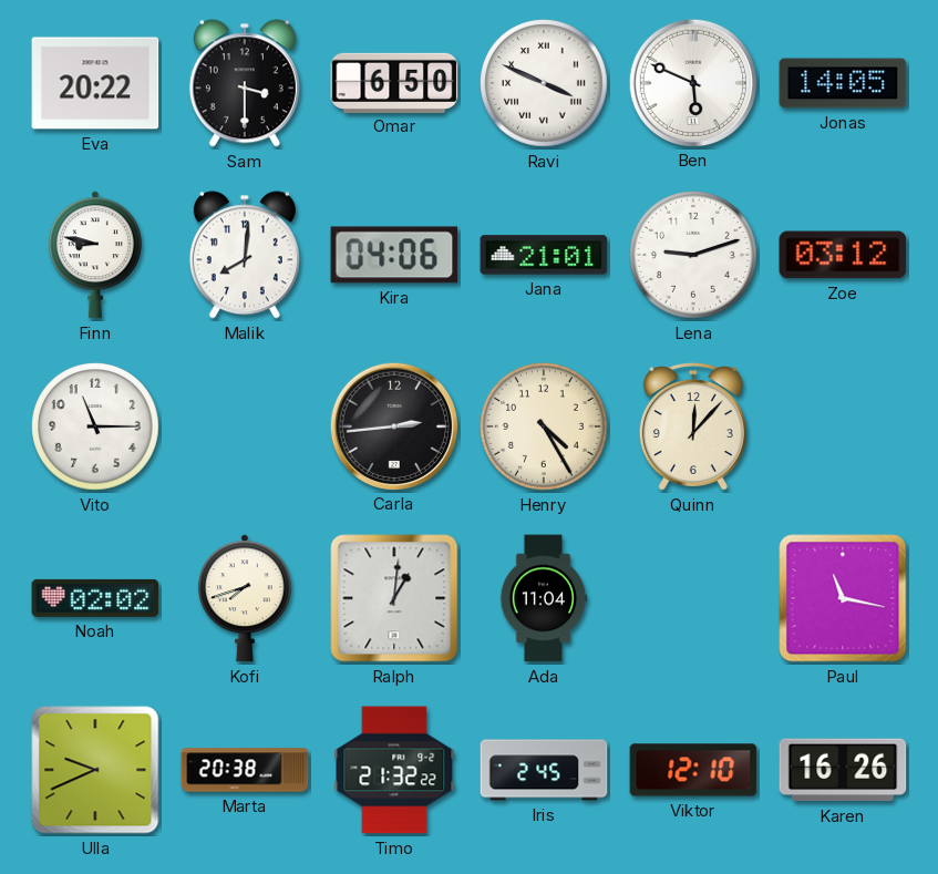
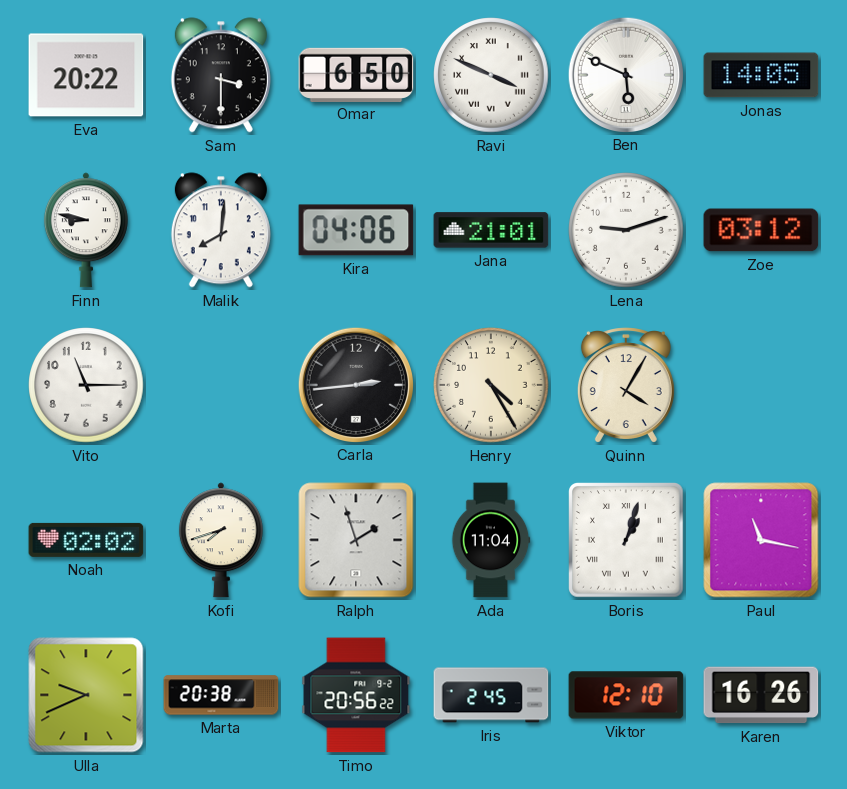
Quinn: 12:07 -> 4:05
Ralph: 1:01 -> 1:57
Boris: none -> 1:03
Timo: 21:32 -> 20:56
